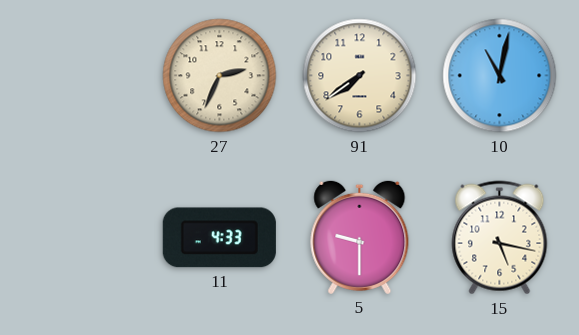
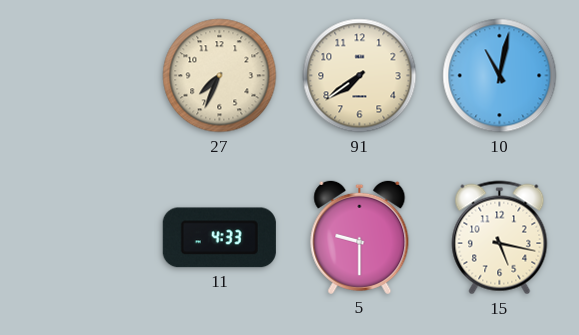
27: 2:34 -> 7:34
